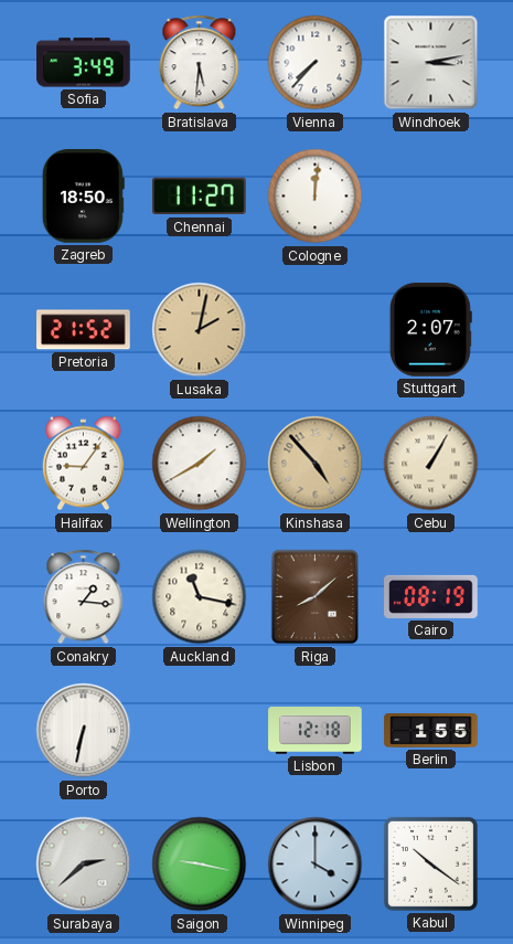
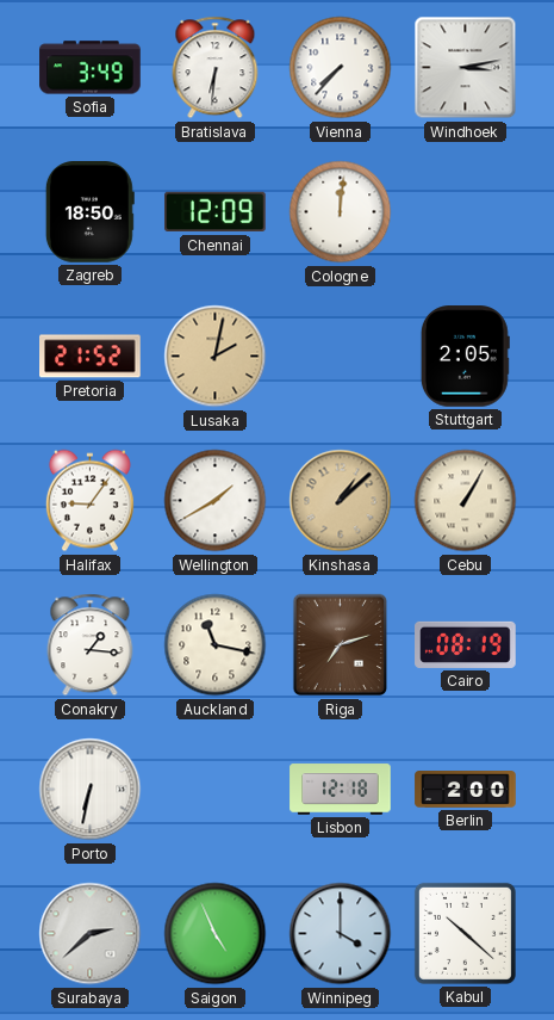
Bratislava: 5:31 -> 6:31
Chennai: 11:27 -> 12:09
Stuttgart: 2:07 -> 2:05
Kinshasa: 4:53 -> 1:08
Riga: 8:08 -> 7:12
Berlin: 1:55 -> 2:00
Saigon: 9:17 -> 4:56
Kabul: 10:21 -> 10:22
